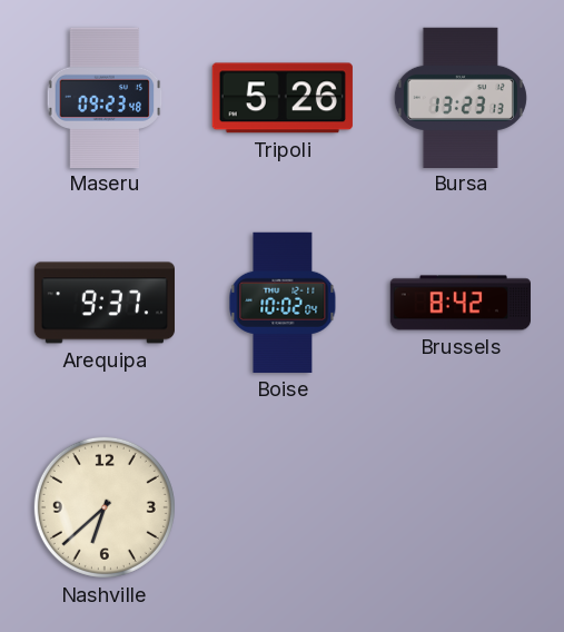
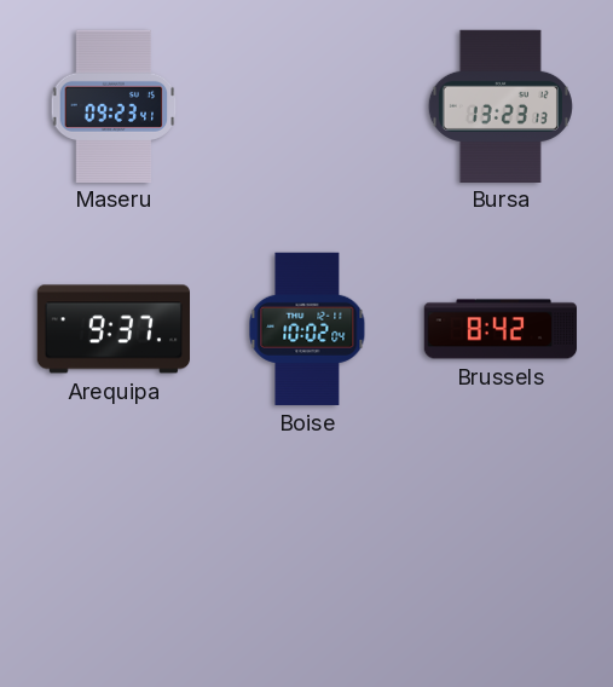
Maseru: 09:23:48 -> 09:23:41
Tripoli: 5:26 -> none
Nashville: 6:38 -> none
